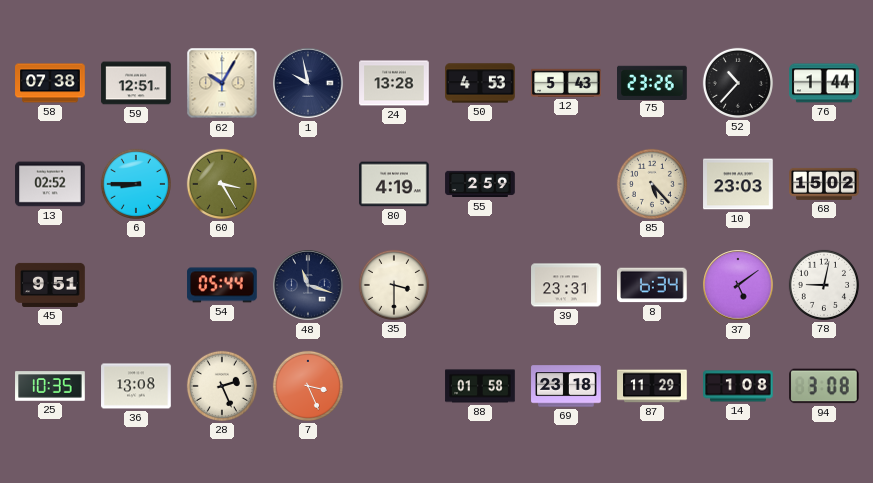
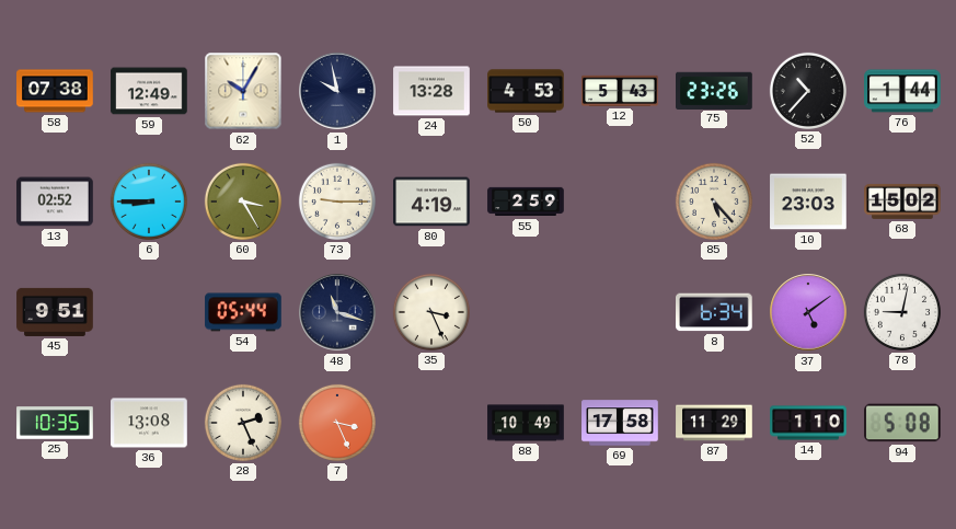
59: 12:51 -> 12:49
73: none -> 9:15
35: 3:30 -> 3:26
39: 23:31 -> none
88: 01:58 -> 10:49
69: 23:18 -> 17:58
14: 1:08 -> 1:10
94: 3:08 -> 5:08
